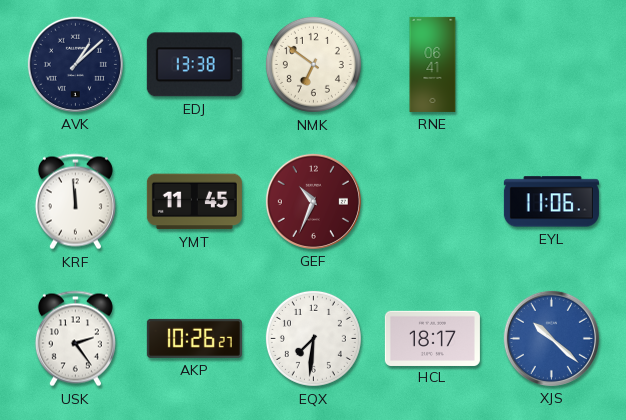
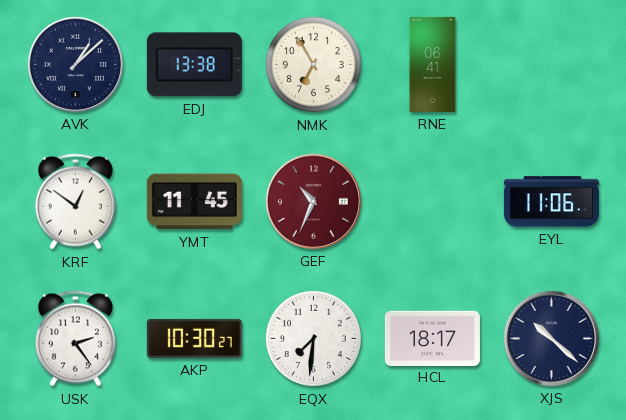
NMK: 6:51 -> 6:55
KRF: 11:59 -> 12:51
AKP: 10:26 -> 10:30
XJS dial: blue -> navy
